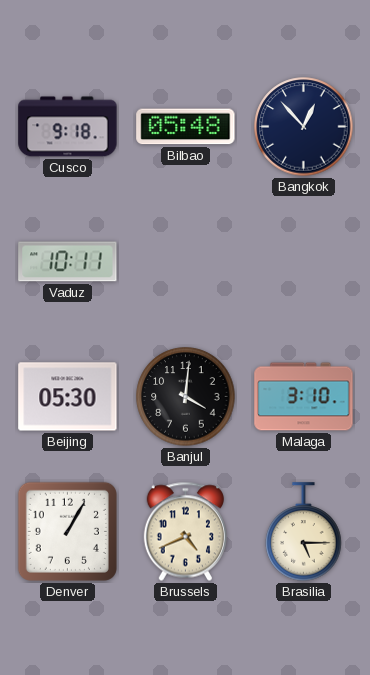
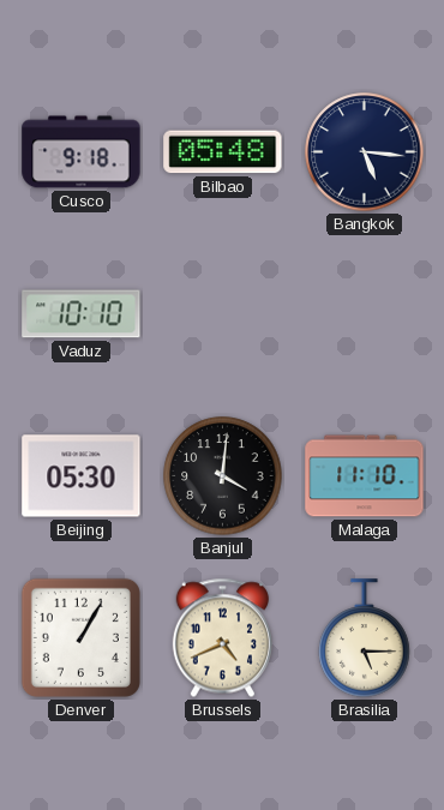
Bangkok: 12:53 -> 5:16
Vaduz: 10:11 -> 10:10
Malaga: 3:10 -> 11:10
